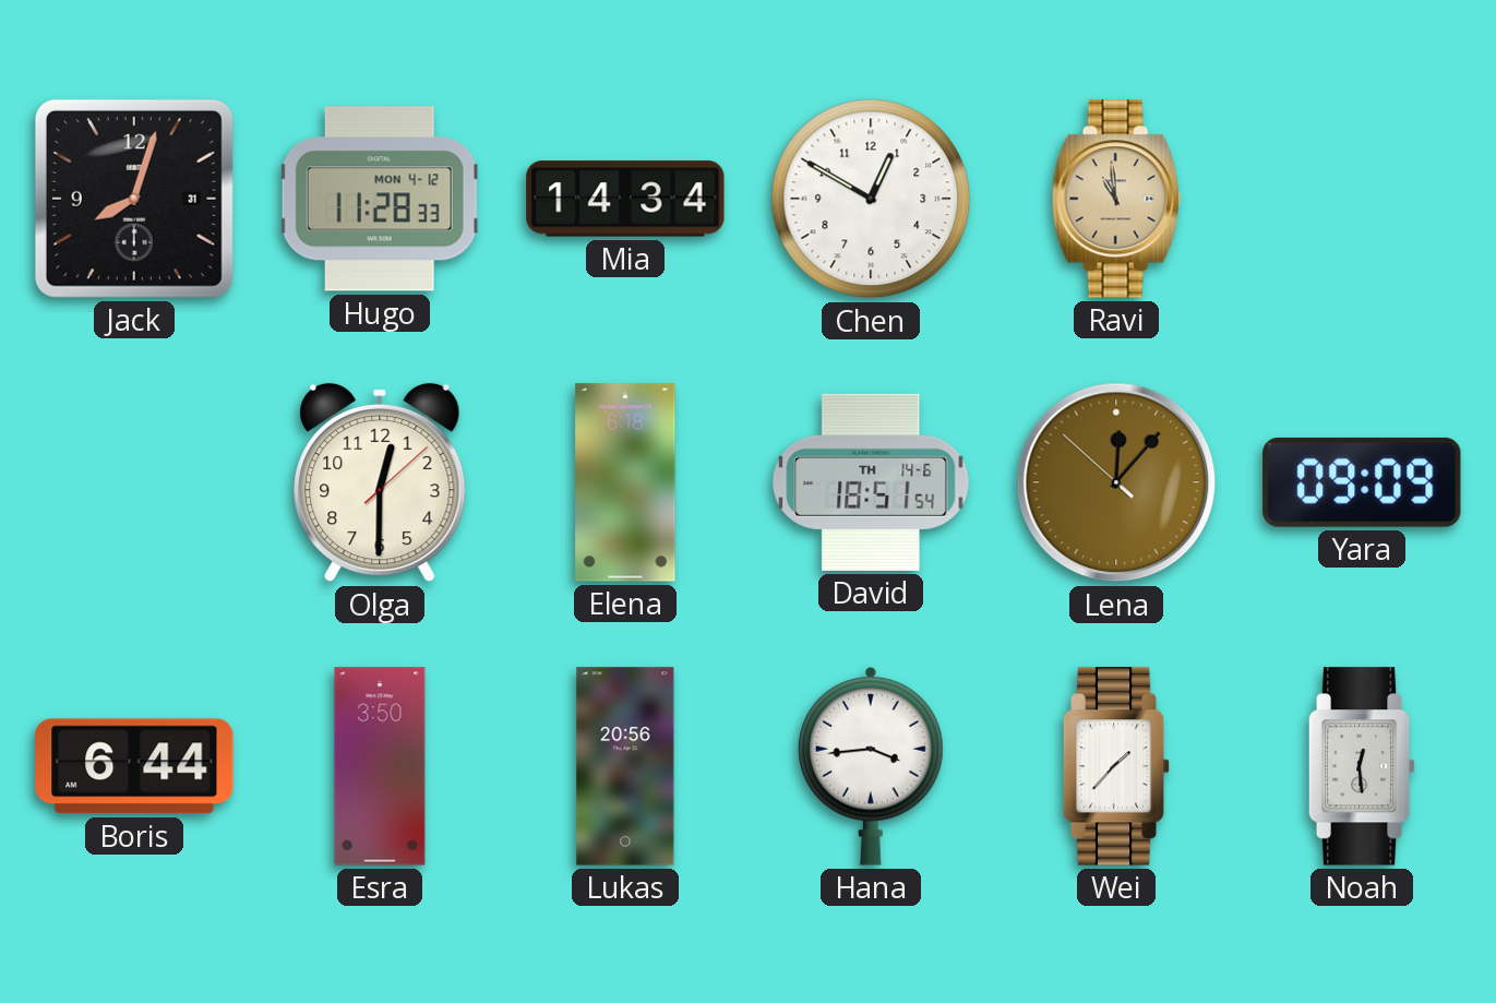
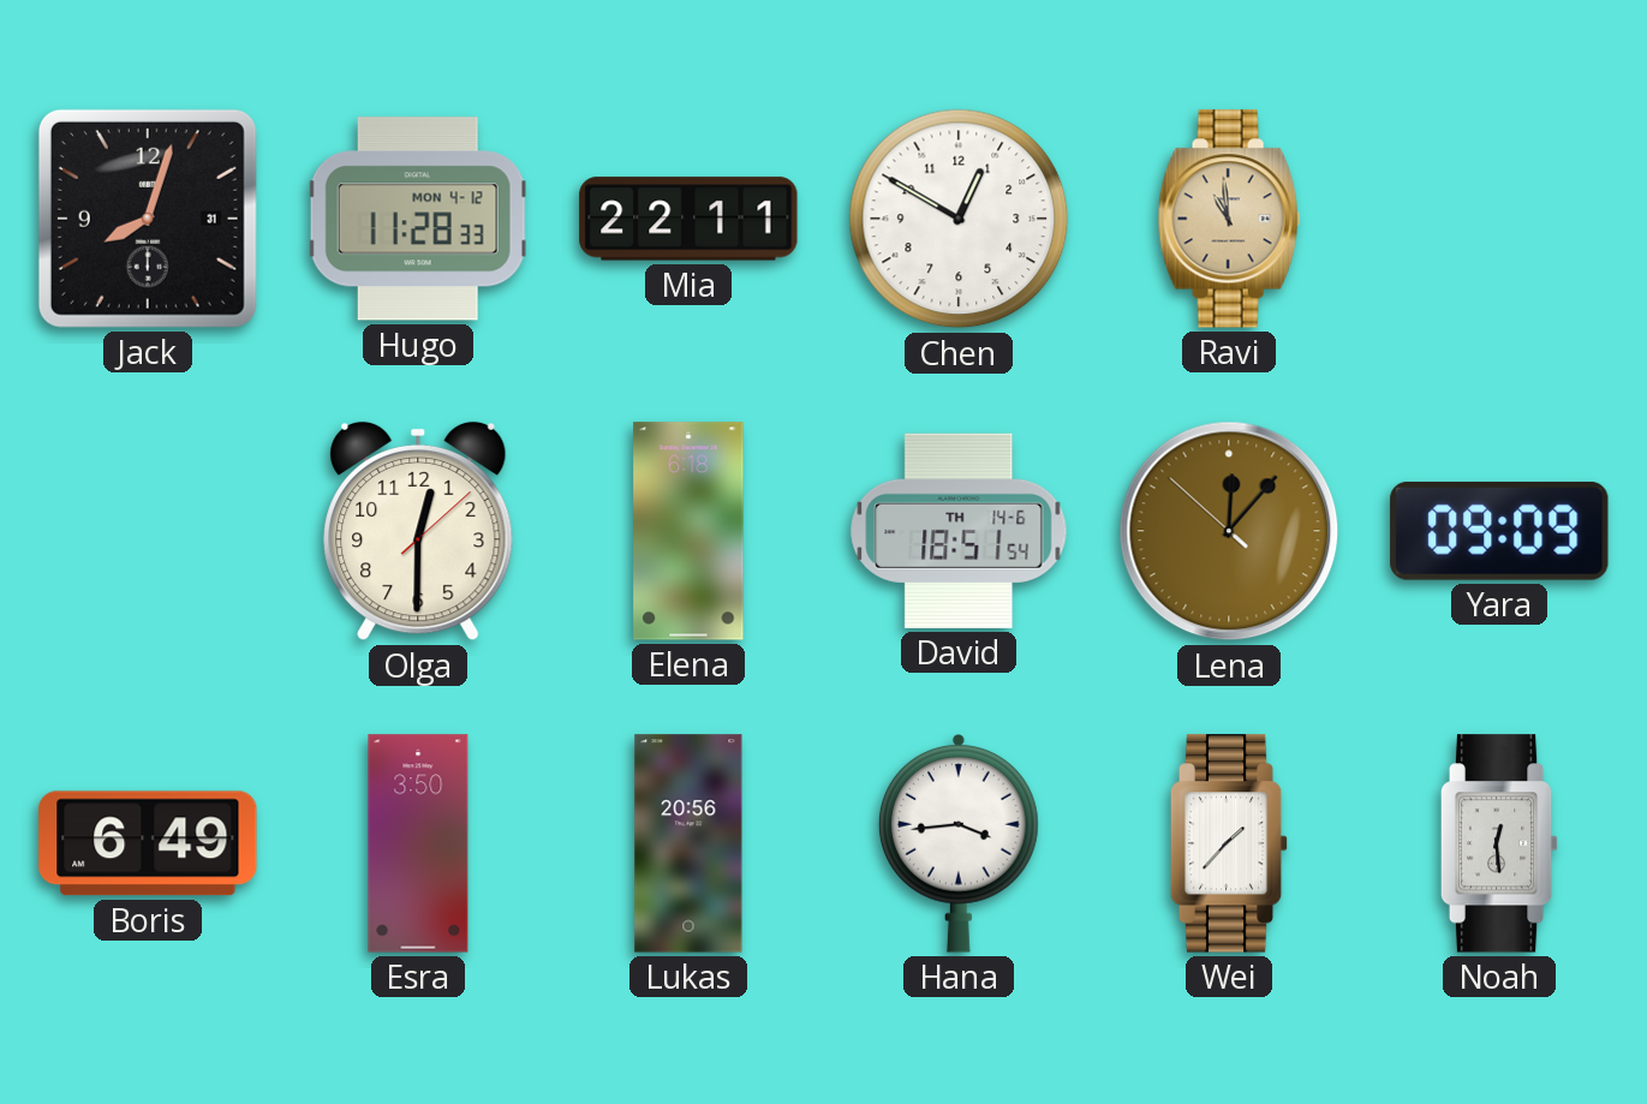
Mia: 14:34 -> 22:11
Boris: 6:44 -> 6:49
